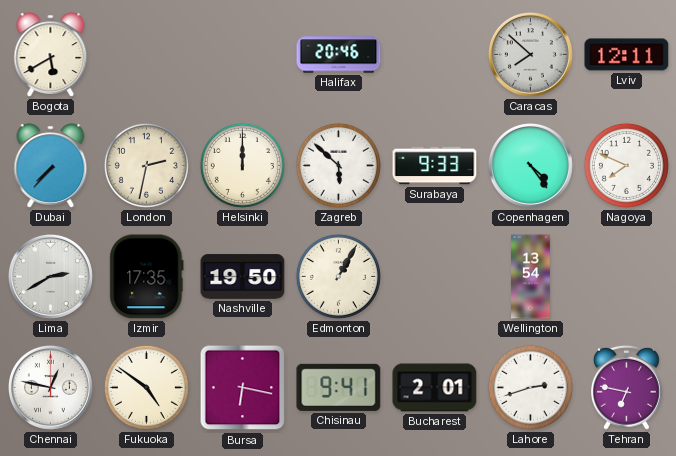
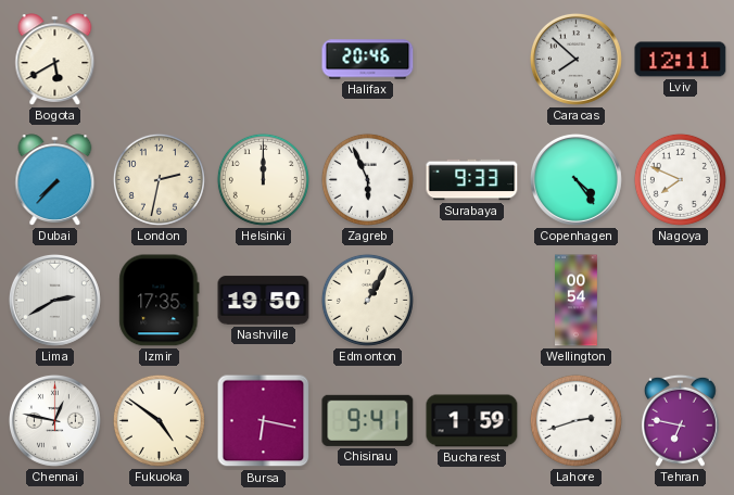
Zagreb: 5:52 -> 5:56
Wellington: 13:54 -> 00:54
Bucharest: 2:01 -> 1:59
